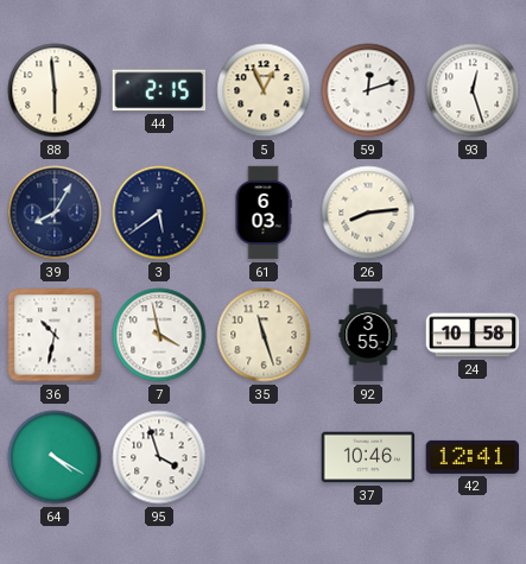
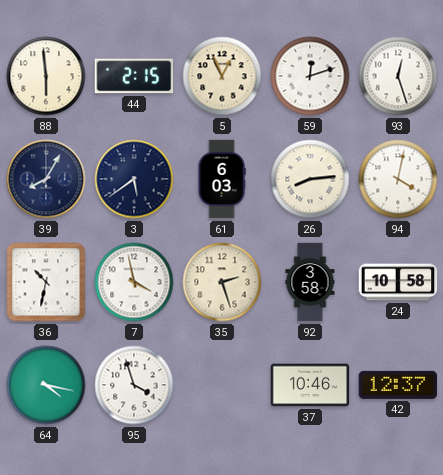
94: none -> 4:02
35: 11:27 -> 2:27
92: 3:55 -> 3:58
64: 4:20 -> 4:17
42: 12:41 -> 12:37
